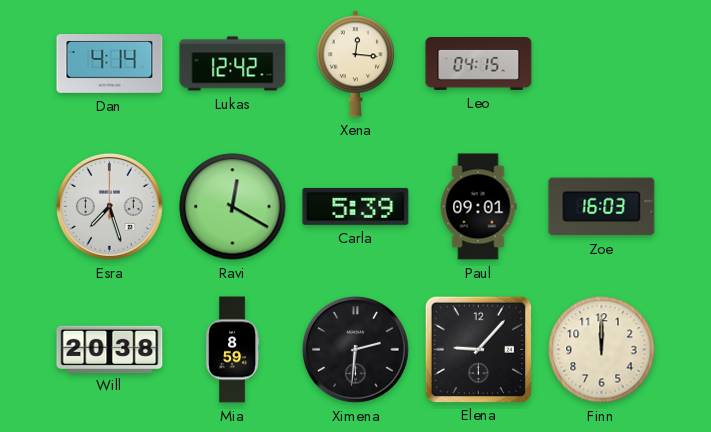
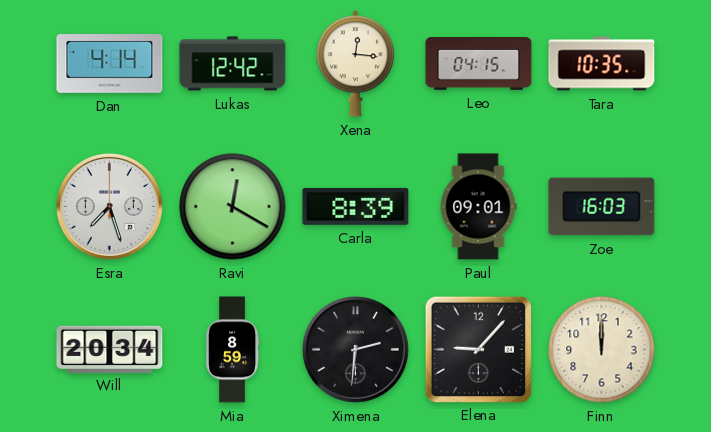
Tara: none -> 10:35
Carla: 5:39 -> 8:39
Will: 20:38 -> 20:34
